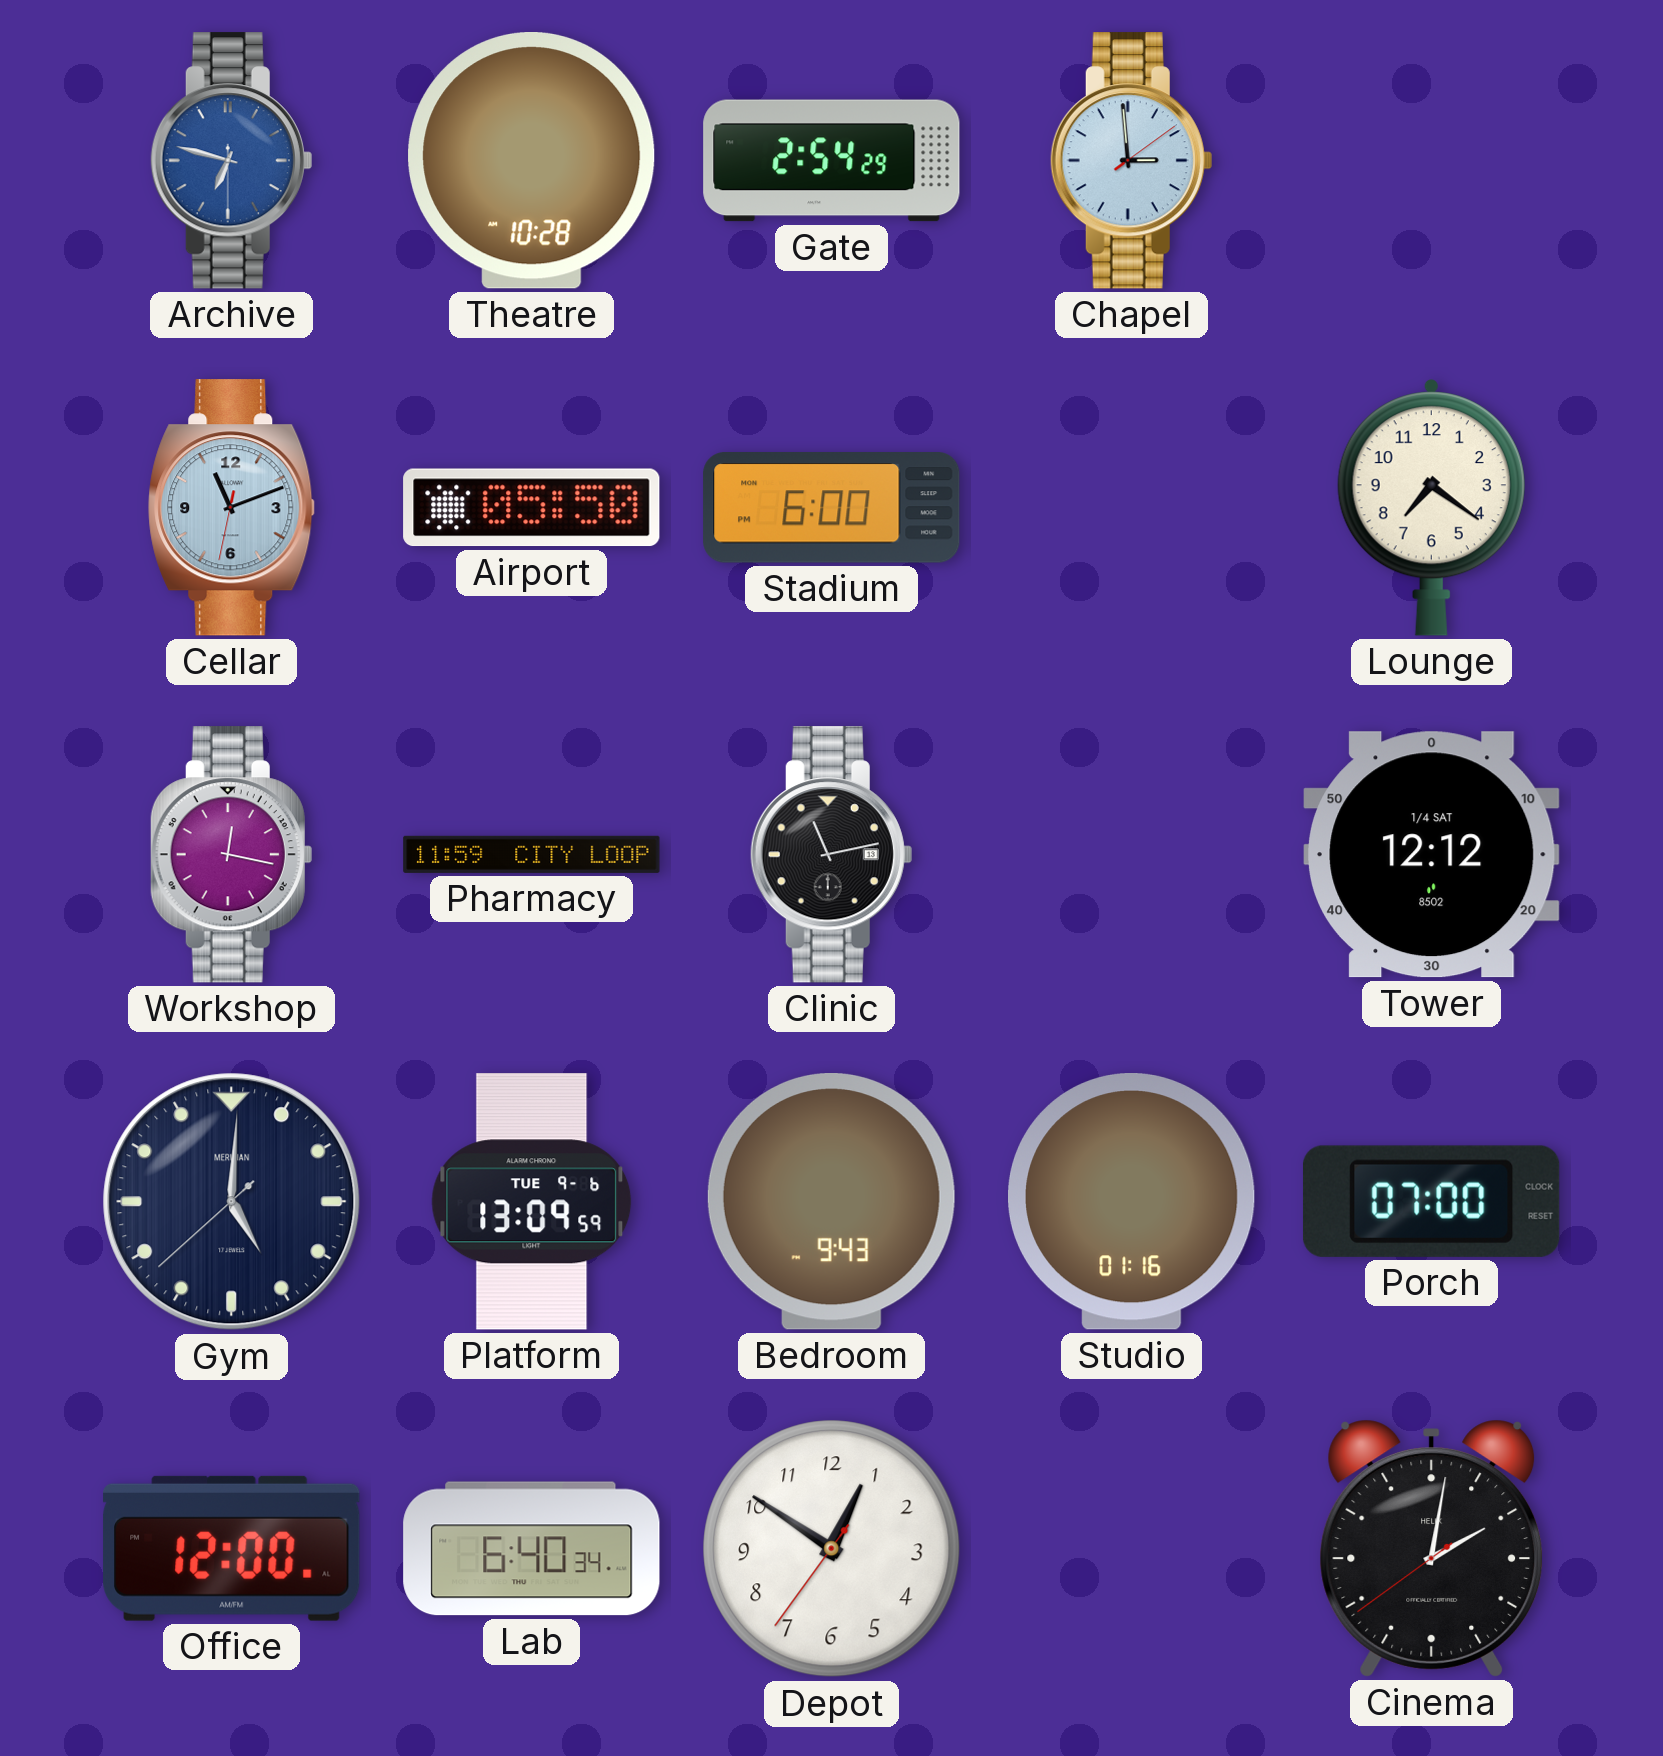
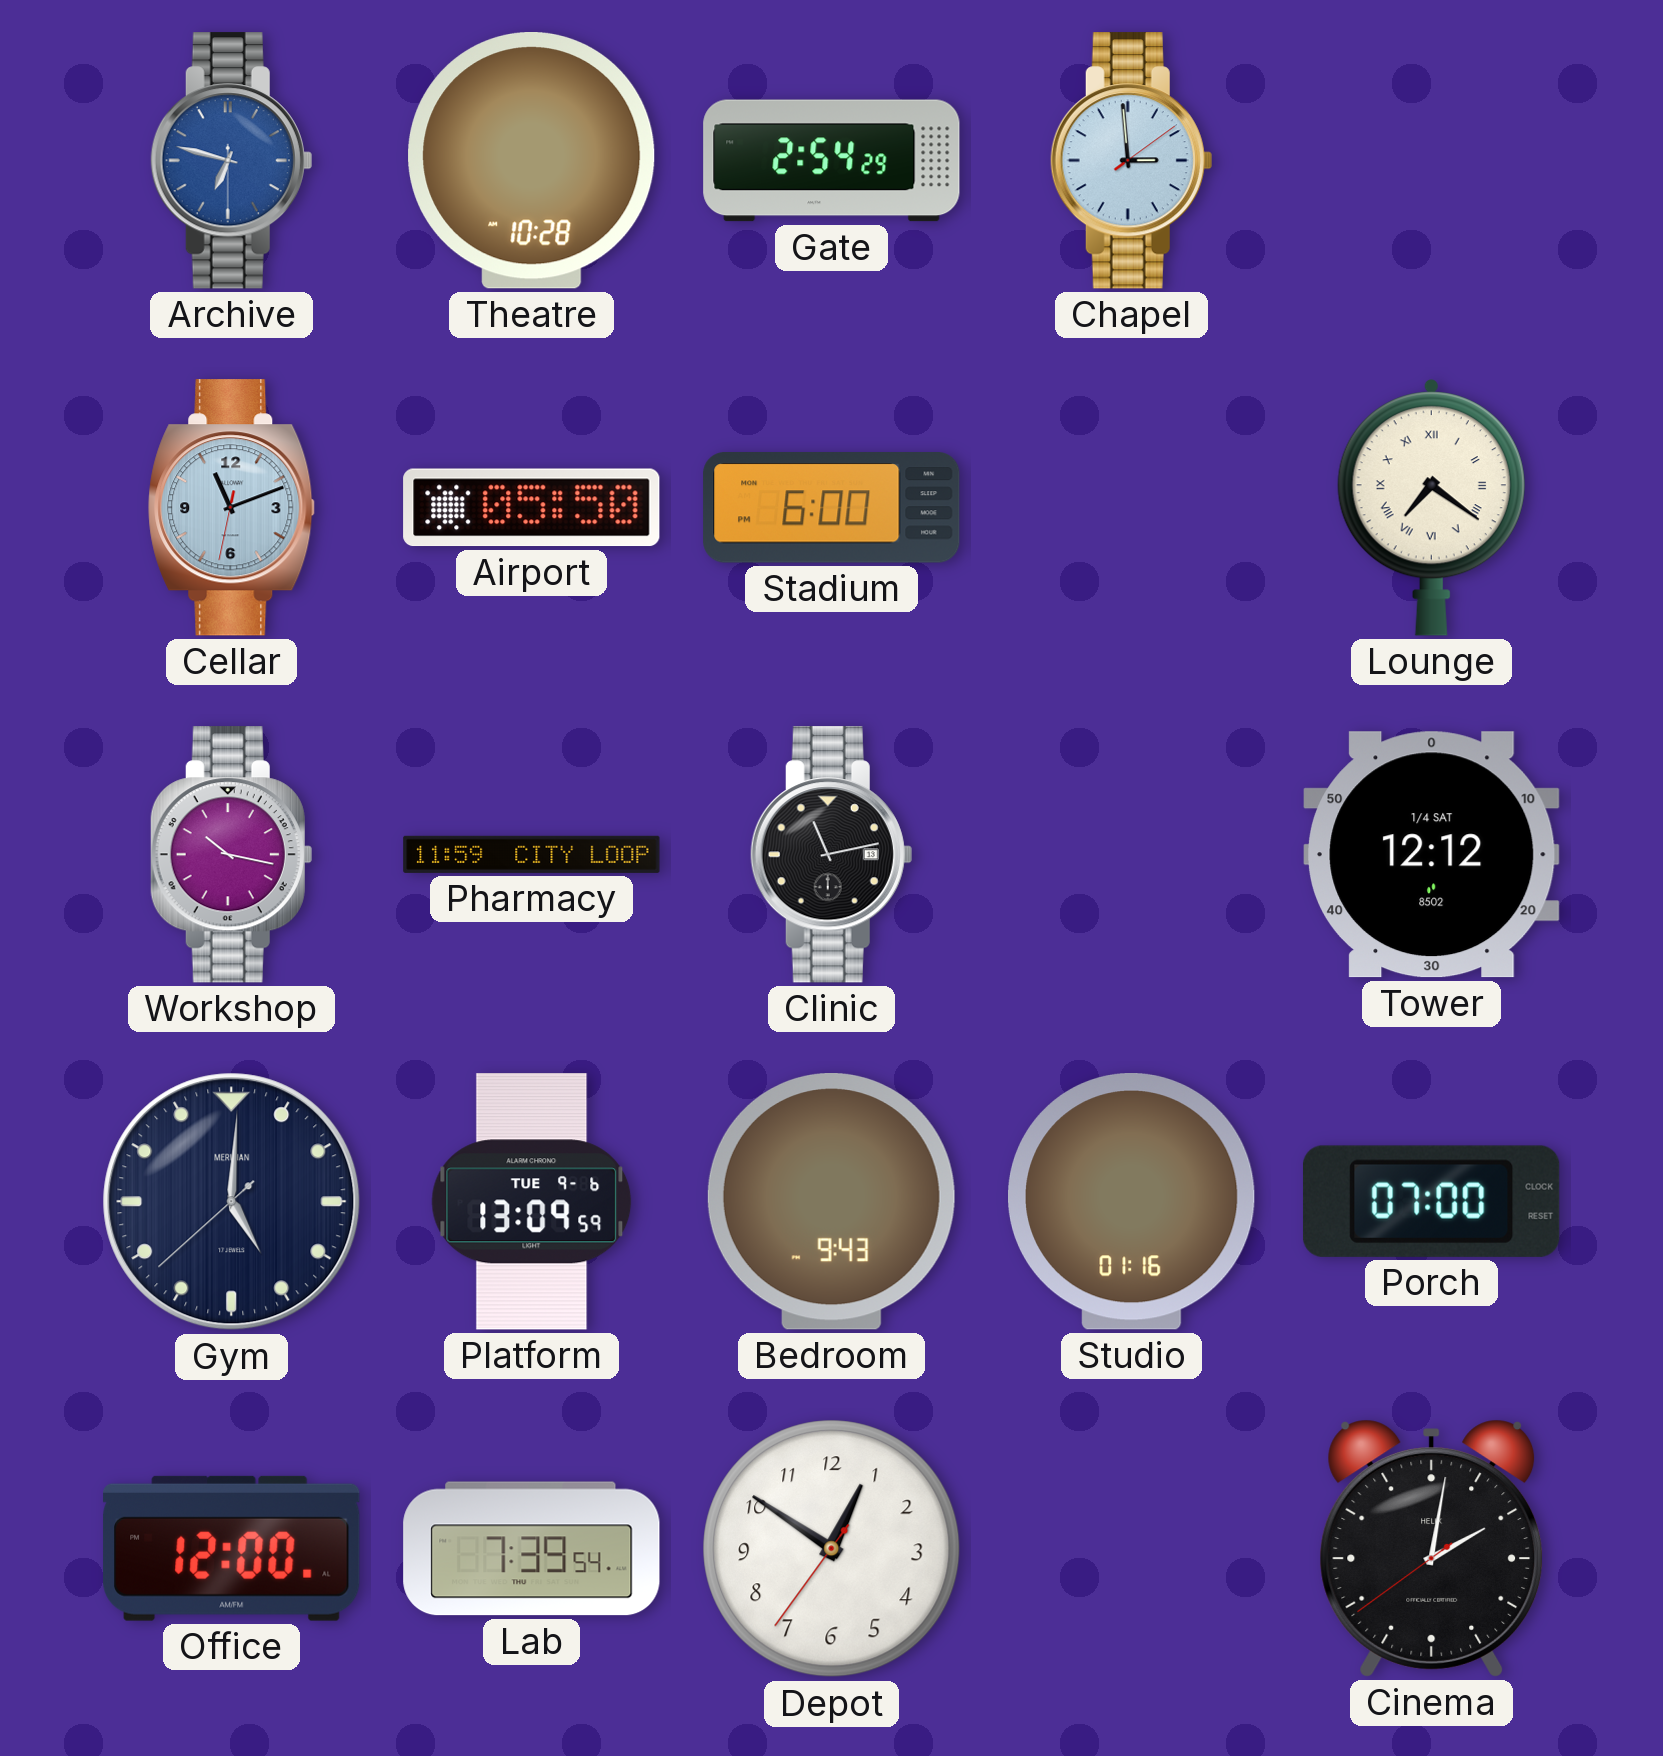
Lounge numerals: Arabic -> Roman
Workshop: 12:17 -> 10:17
Lab: 6:40 -> 7:39
